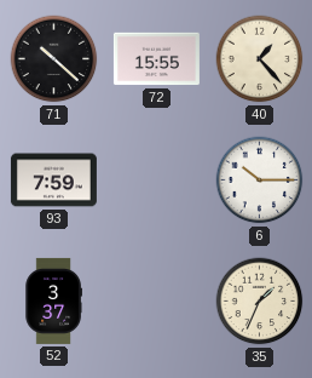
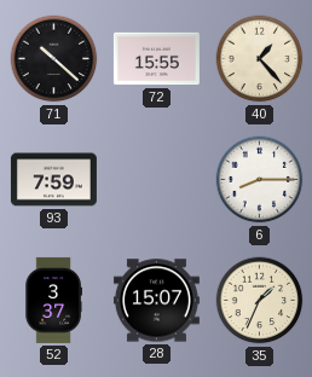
6: 10:15 -> 8:15
28: none -> 15:07
